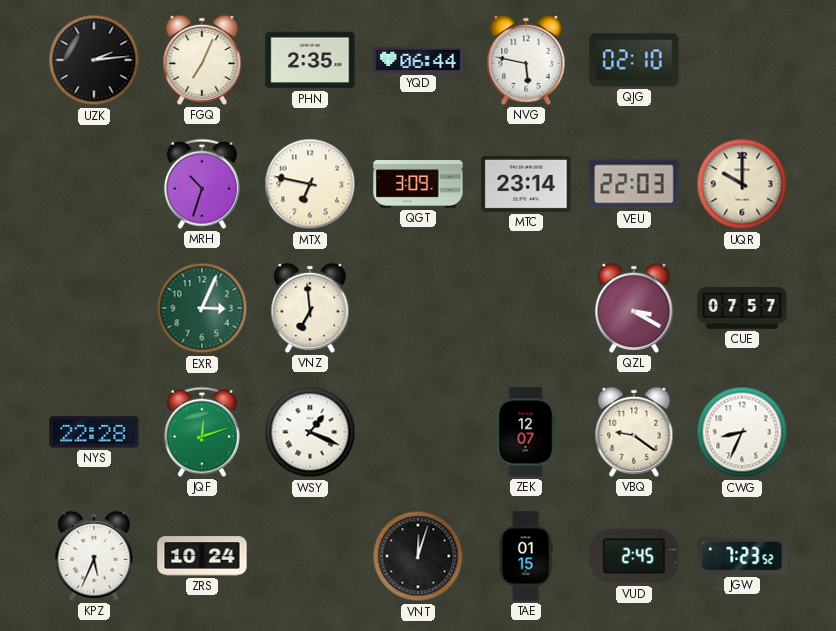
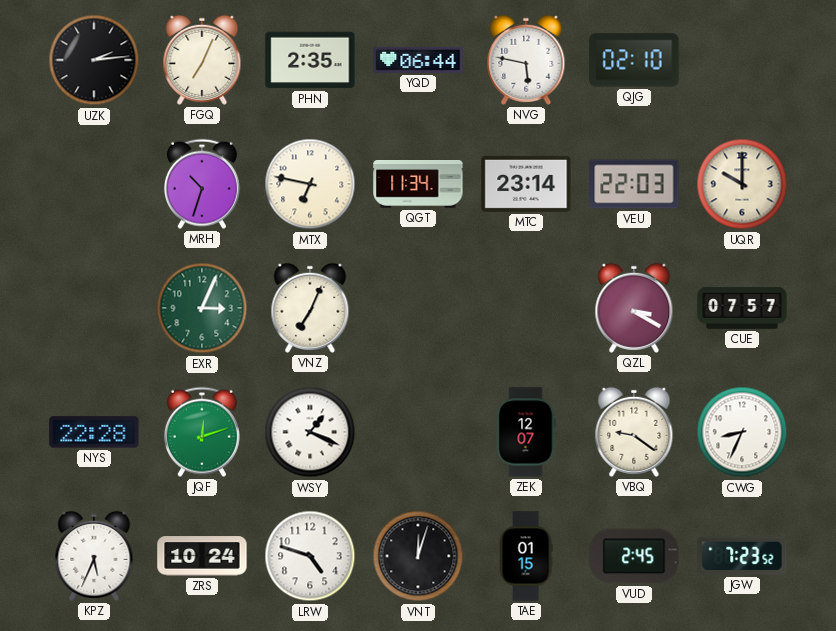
QGT: 3:09 -> 11:34
VNZ: 6:59 -> 7:04
LRW: none -> 4:48
